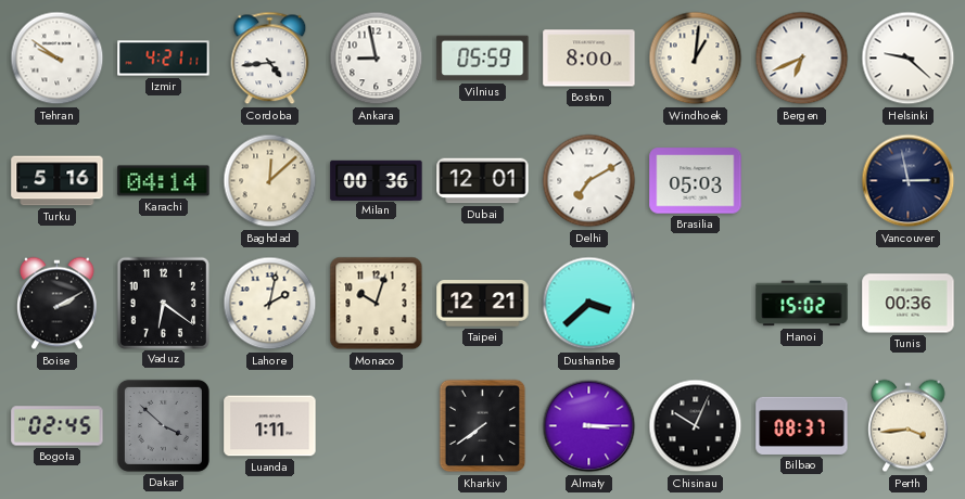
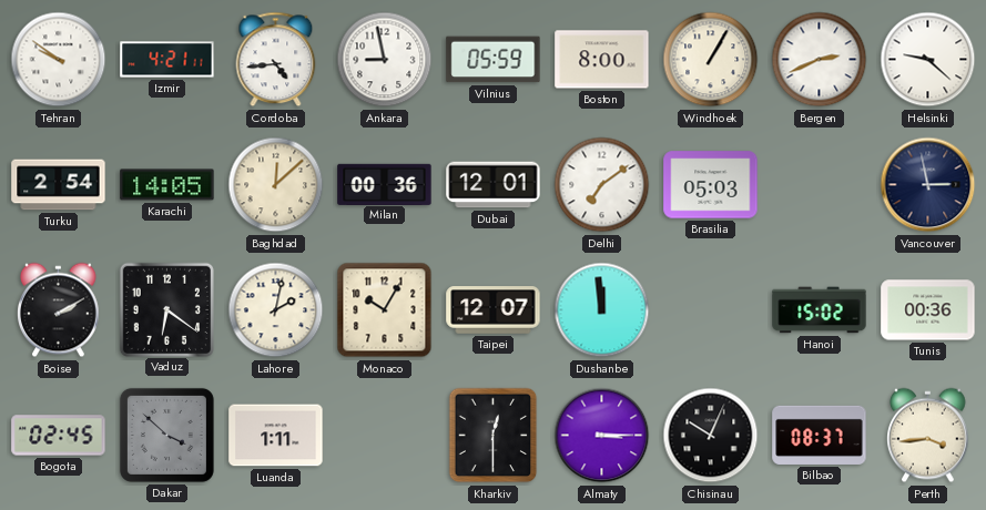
Windhoek: 1:01 -> 1:05
Bergen: 6:41 -> 2:41
Turku: 5:16 -> 2:54
Karachi: 04:14 -> 14:05
Delhi: 7:10 -> 7:09
Monaco: 10:03 -> 10:05
Taipei: 12:21 -> 12:07
Dushanbe: 3:38 -> 11:59
Kharkiv: 7:39 -> 12:30
